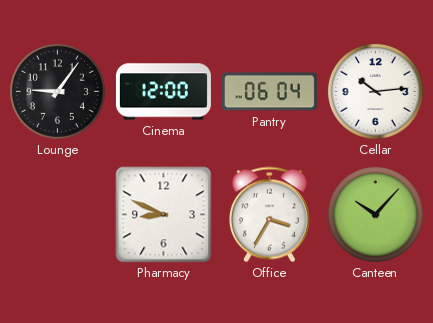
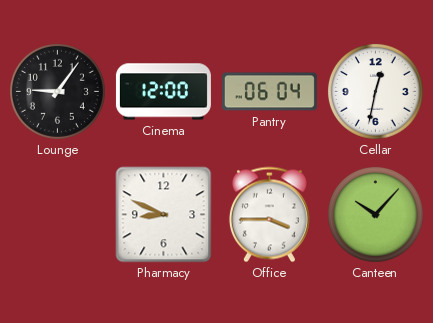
Cellar: 10:14 -> 12:32
Office: 3:35 -> 3:45
